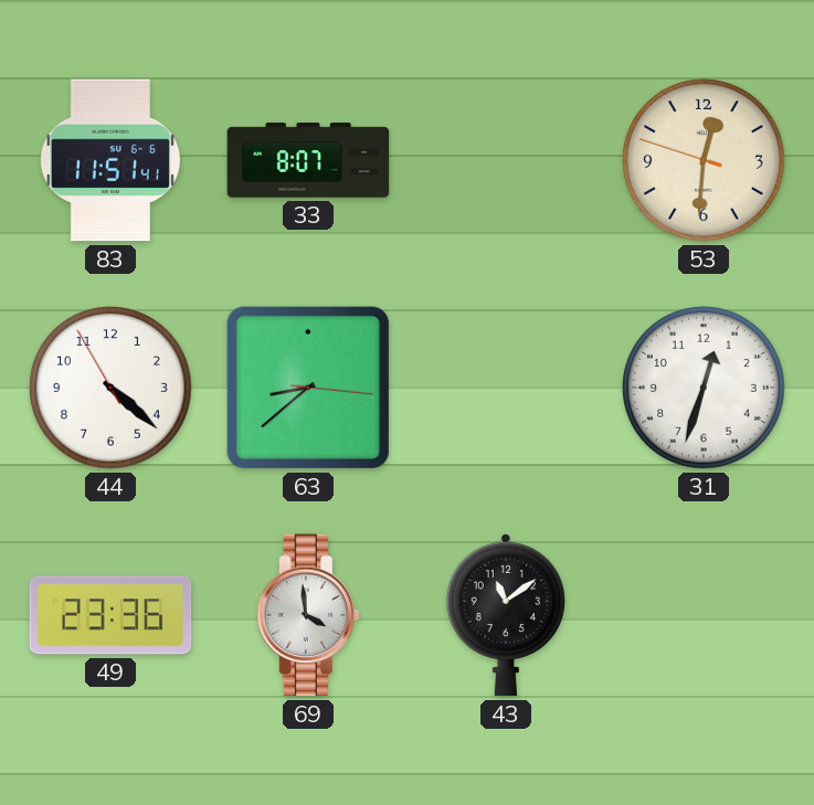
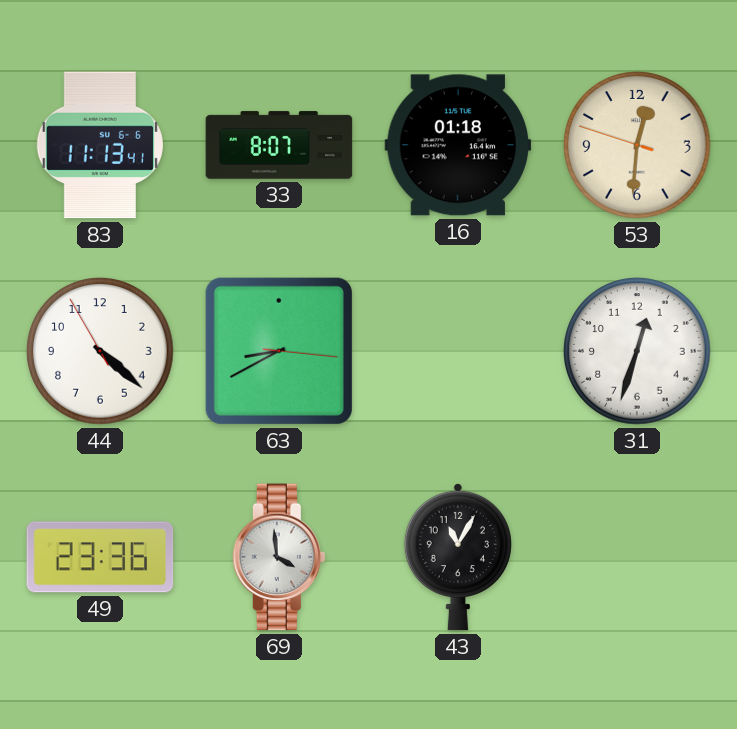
83: 11:51 -> 11:13
16: none -> 01:18
63: 8:38 -> 8:40
43: 11:09 -> 11:05
